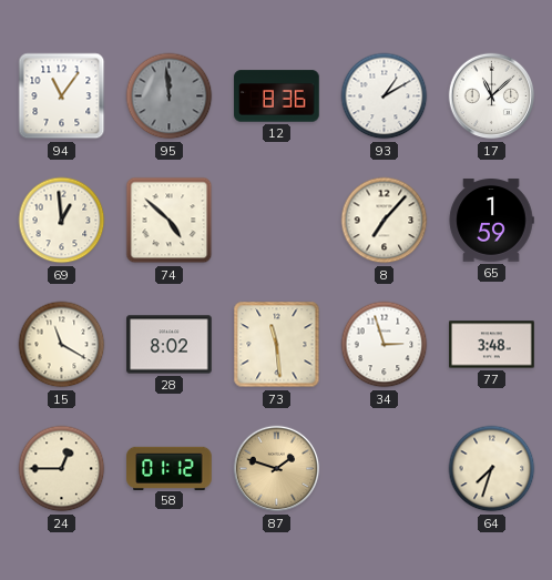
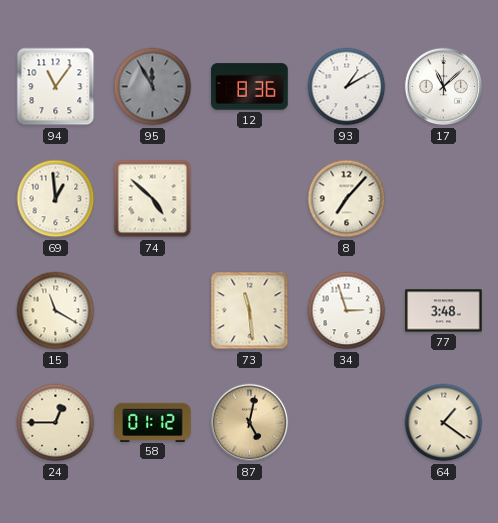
95: 11:59 -> 11:55
65: 1:59 -> none
28: 8:02 -> none
87: 1:48 -> 5:02
64: 7:33 -> 1:21
